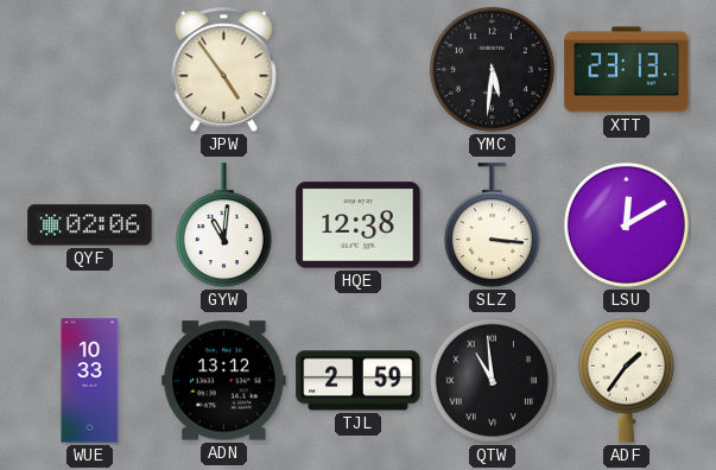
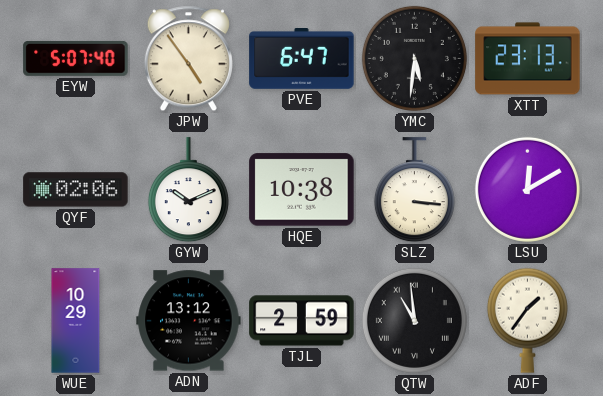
EYW: none -> 5:07
PVE: none -> 6:47
GYW: 11:01 -> 10:11
HQE: 12:38 -> 10:38
WUE: 10:33 -> 10:29
